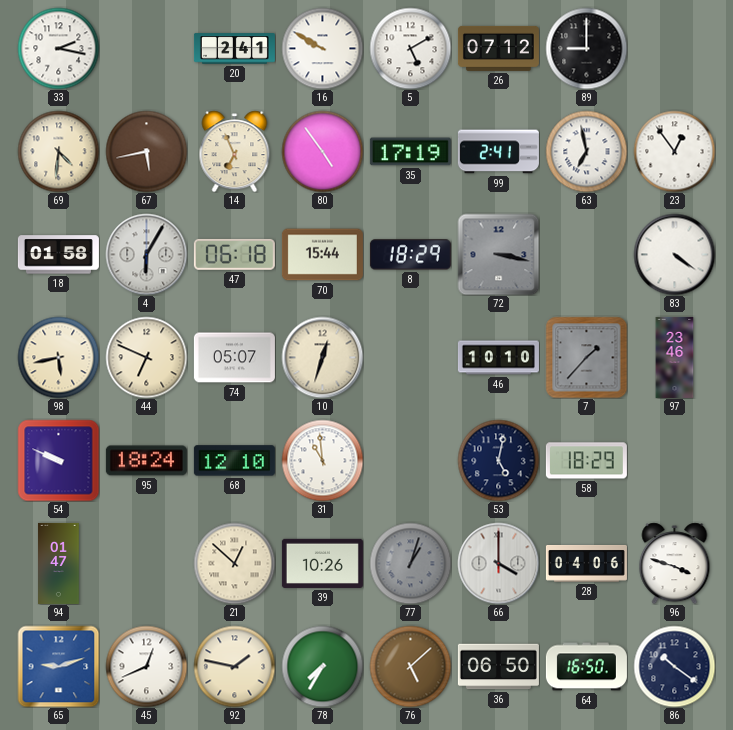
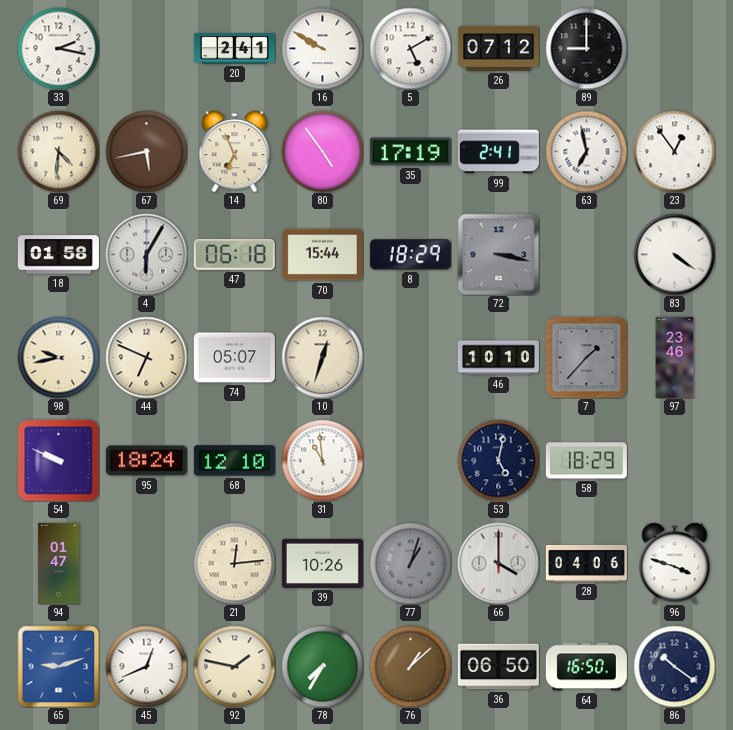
98: 5:43 -> 9:43
21: 12:52 -> 12:14
76: 5:08 -> 1:08
